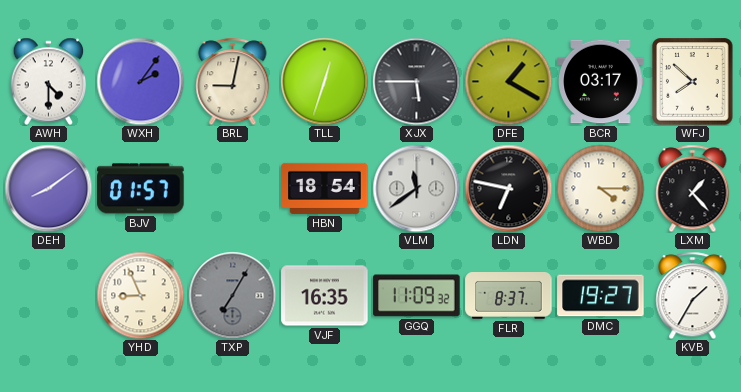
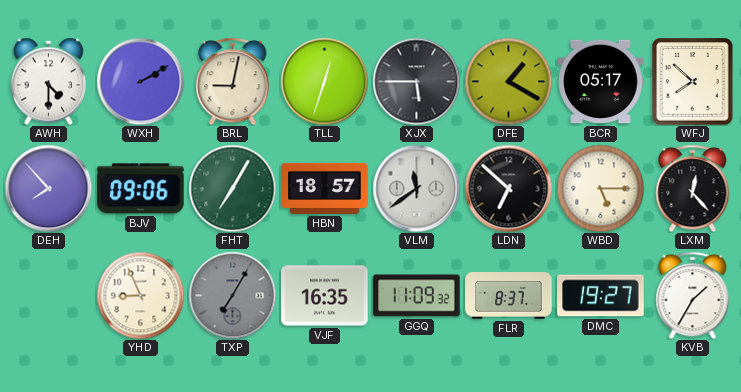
WXH: 2:06 -> 2:10
BCR: 03:17 -> 05:17
DEH: 8:09 -> 7:53
BJV: 01:57 -> 09:06
FHT: none -> 7:05
HBN: 18:54 -> 18:57
LDN: 6:47 -> 6:52
WBD: 4:15 -> 5:15
LXM: 1:23 -> 12:23
